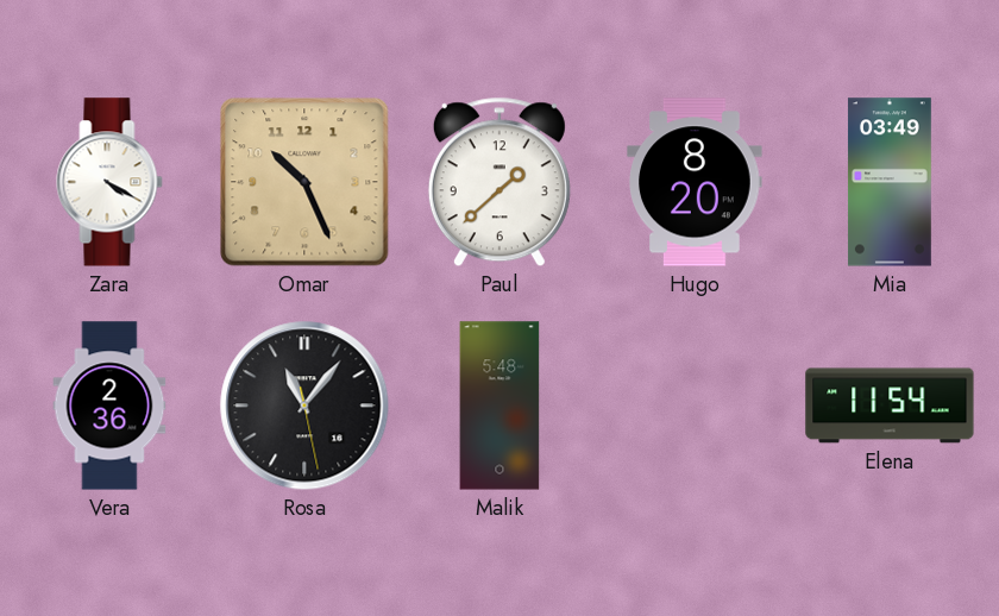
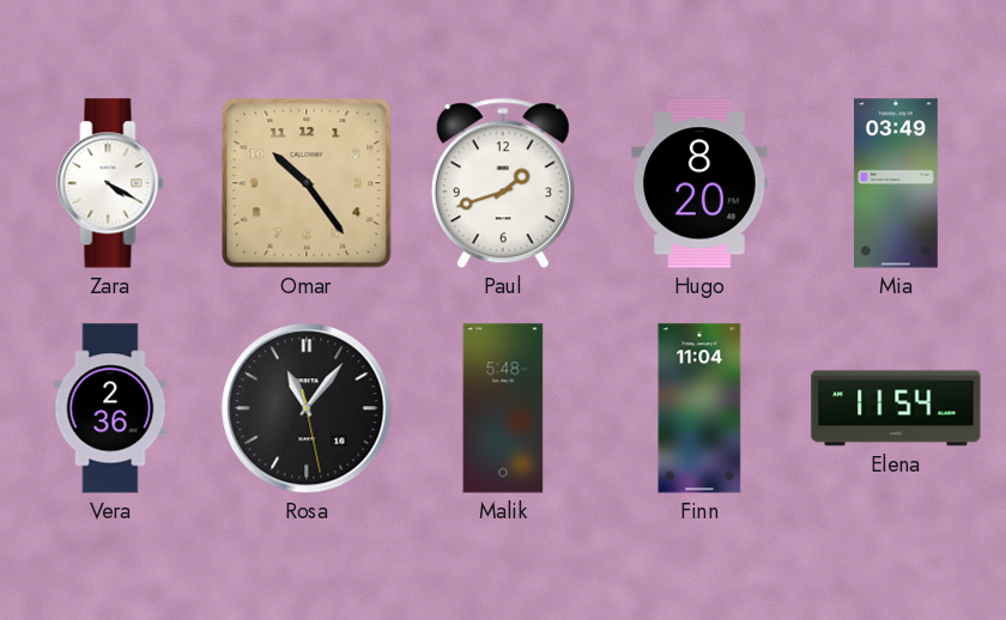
Omar: 10:26 -> 10:24
Paul: 1:38 -> 1:42
Finn: none -> 11:04
